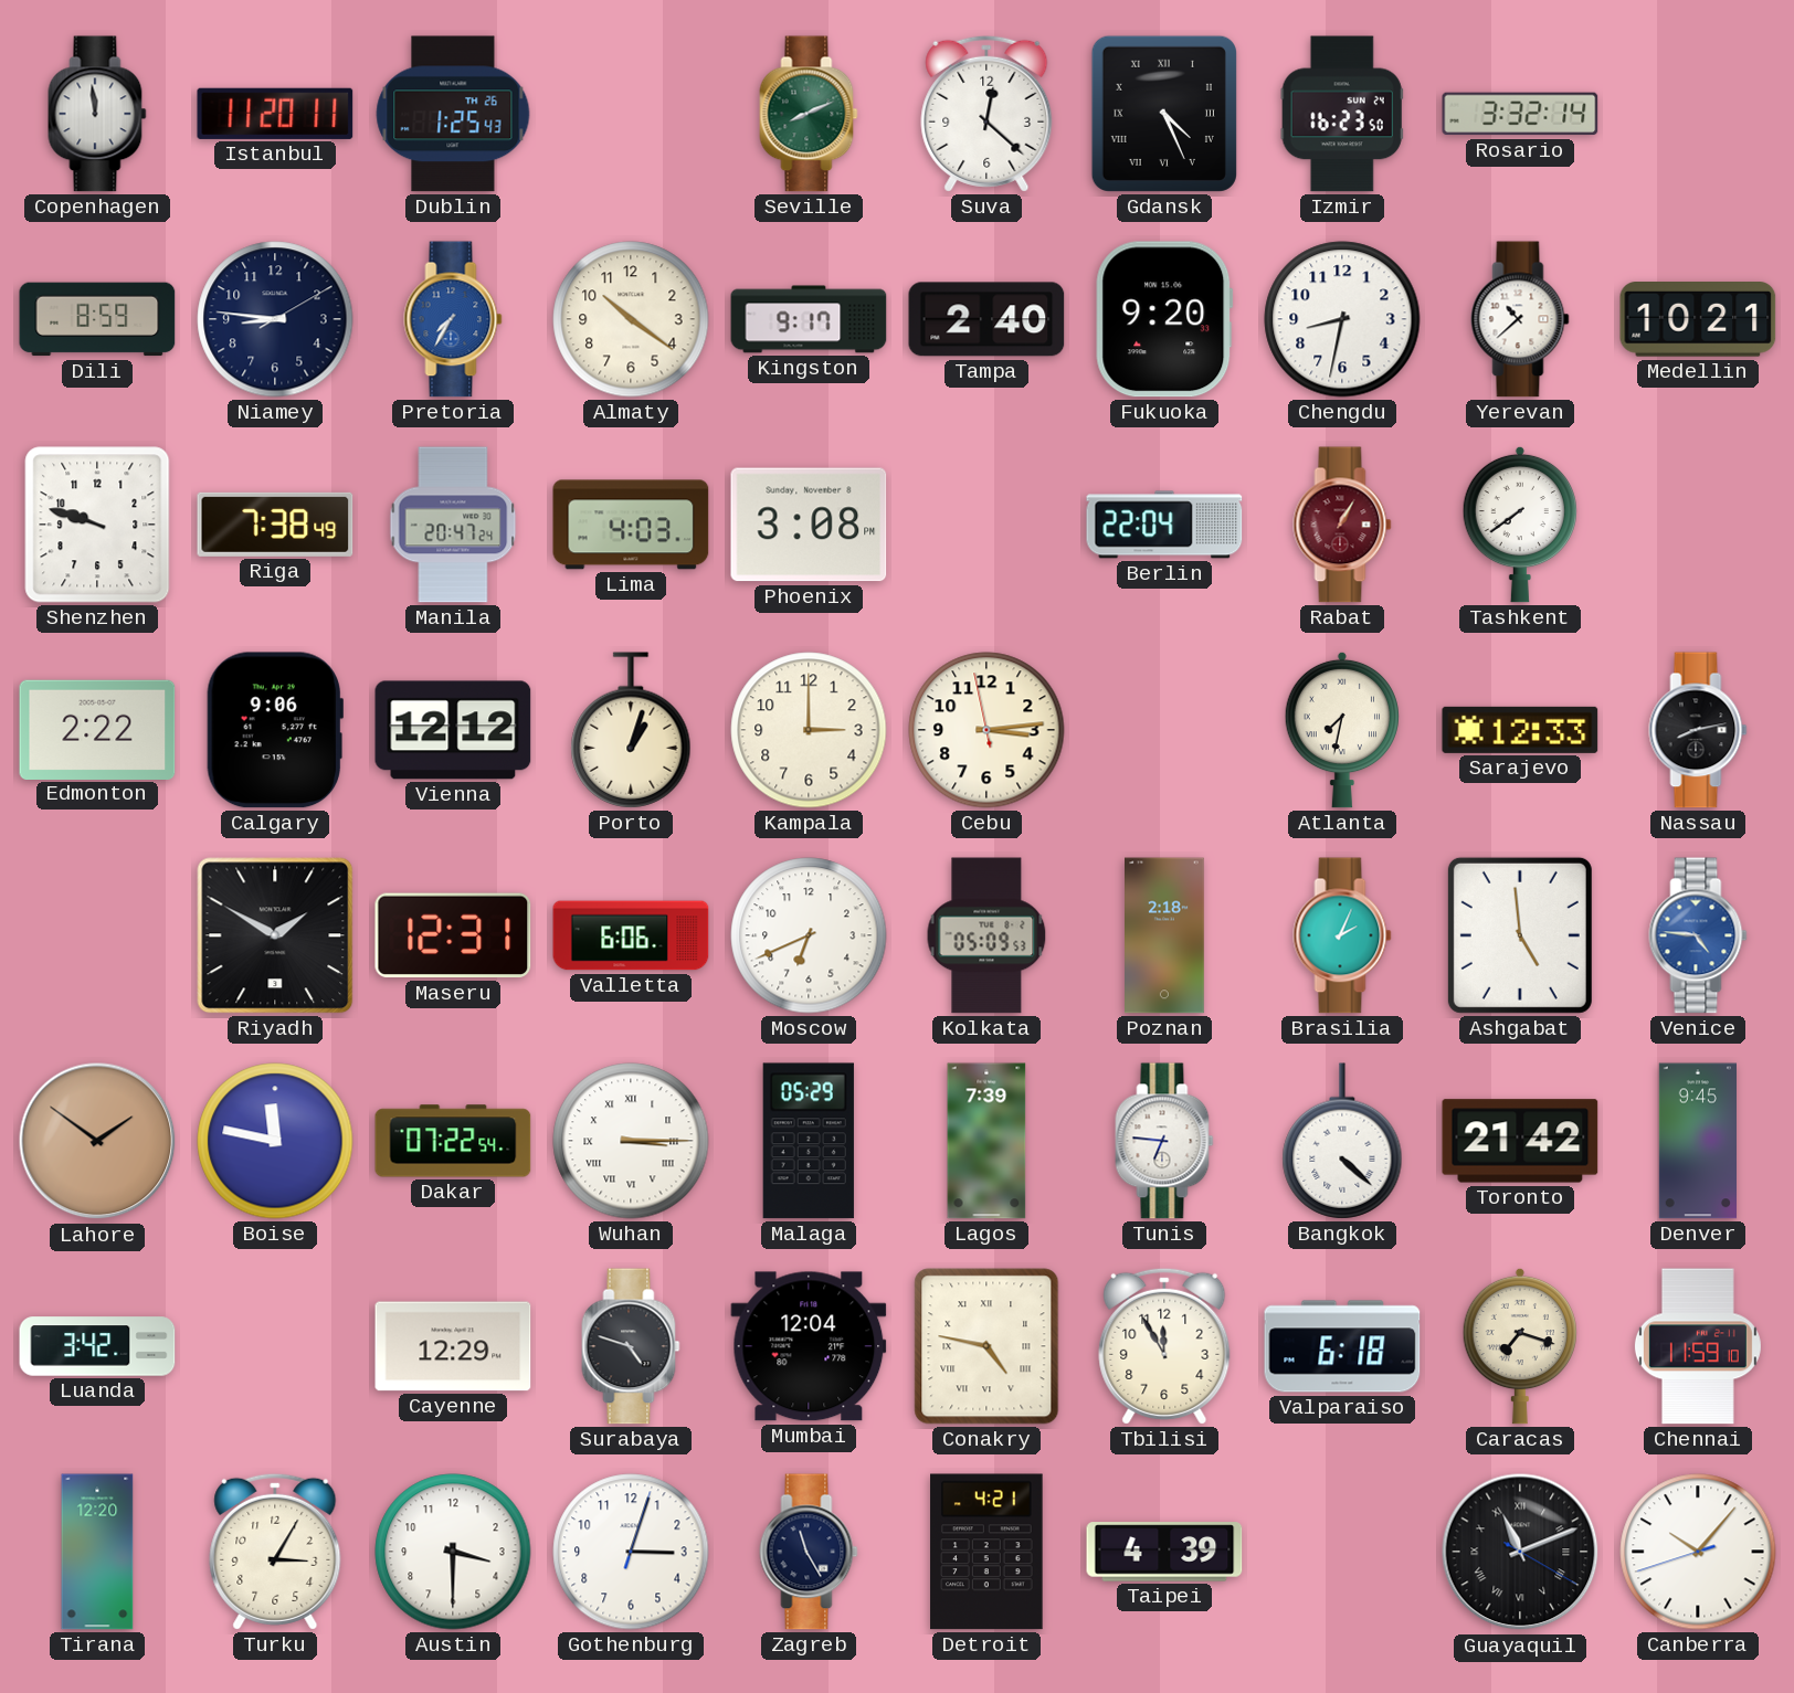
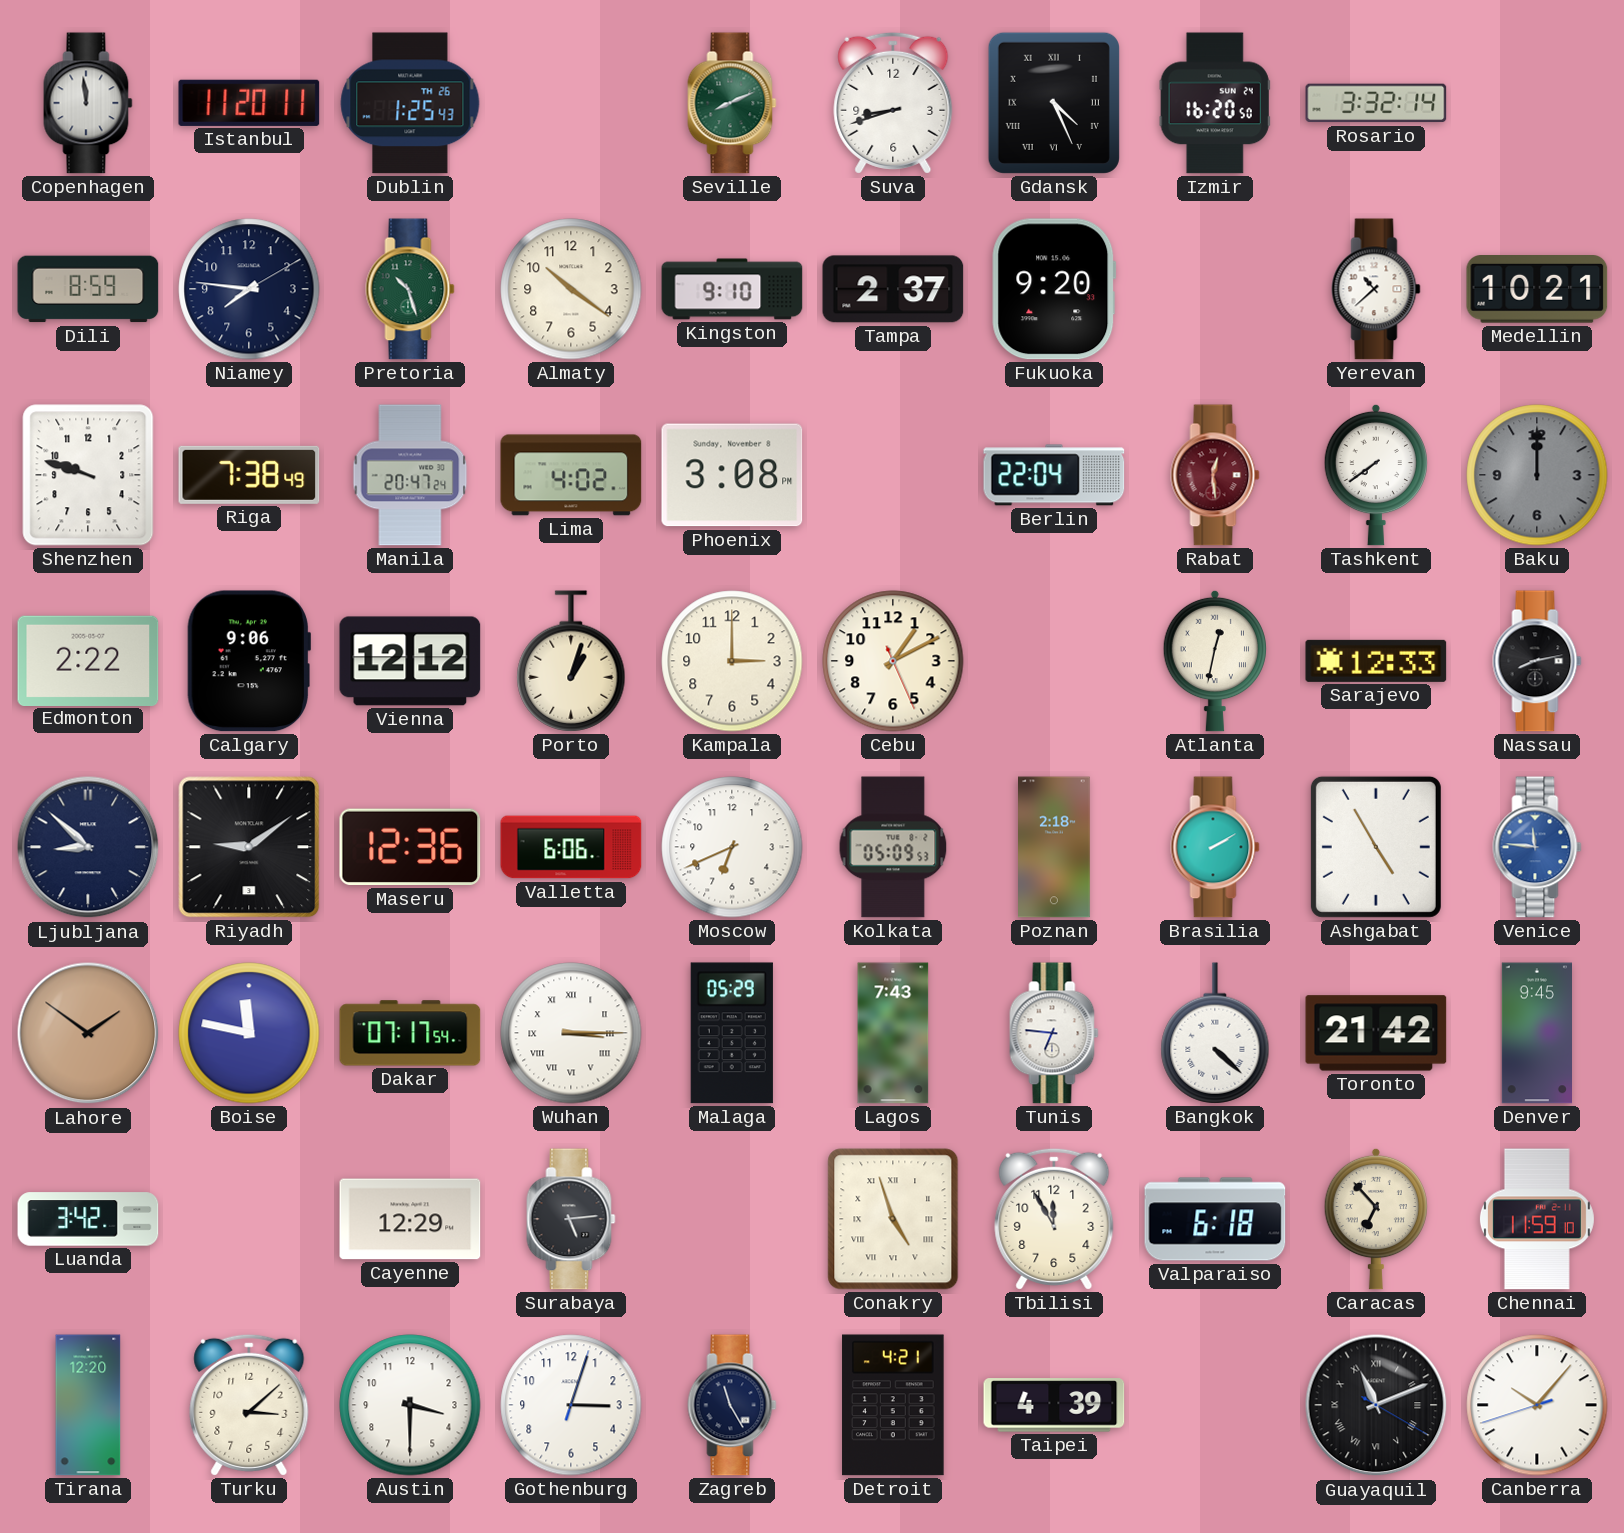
Suva: 12:22 -> 8:42
Izmir: 16:23 -> 16:20
Niamey: 8:46 -> 7:46
Pretoria: 7:35 -> 10:27
Pretoria dial: blue -> green
Kingston: 9:17 -> 9:10
Tampa: 2:40 -> 2:37
Chengdu: 8:32 -> none
Lima: 4:03 -> 4:02
Rabat: 1:05 -> 12:29
Baku: none -> 12:00
Cebu: 3:13 -> 1:10
Atlanta: 7:32 -> 12:32
Ljubljana: none -> 8:52
Riyadh: 1:50 -> 9:09
Maseru: 12:31 -> 12:36
Brasilia: 2:04 -> 2:10
Ashgabat: 4:59 -> 4:55
Venice: 4:46 -> 11:46
Dakar: 07:22 -> 07:17
Lagos: 7:39 -> 7:43
Surabaya: 4:48 -> 5:14
Mumbai: 12:04 -> none
Conakry: 4:47 -> 4:57
Caracas: 7:18 -> 6:53
Turku: 3:05 -> 3:08
